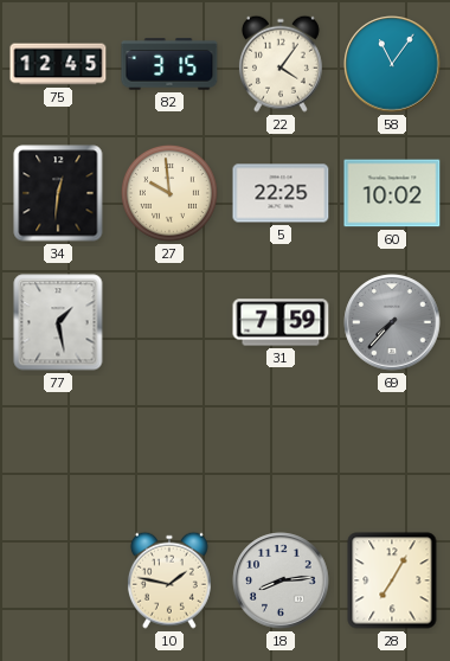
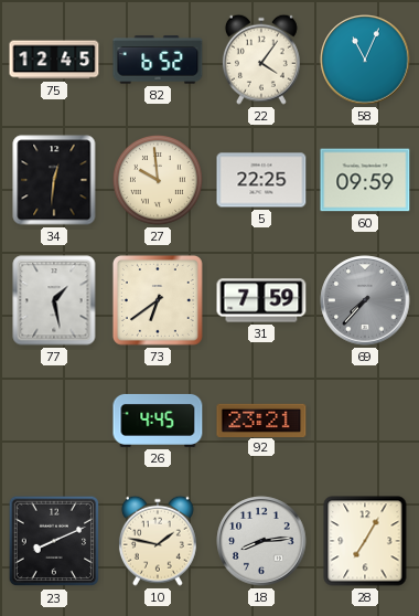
82: 3:15 -> 6:52
58: 11:06 -> 11:04
60: 10:02 -> 09:59
73: none -> 6:39
26: none -> 4:45
92: none -> 23:21
23: none -> 8:11
